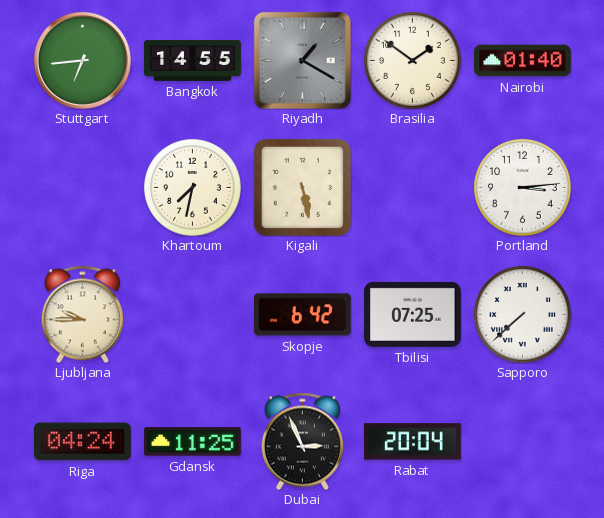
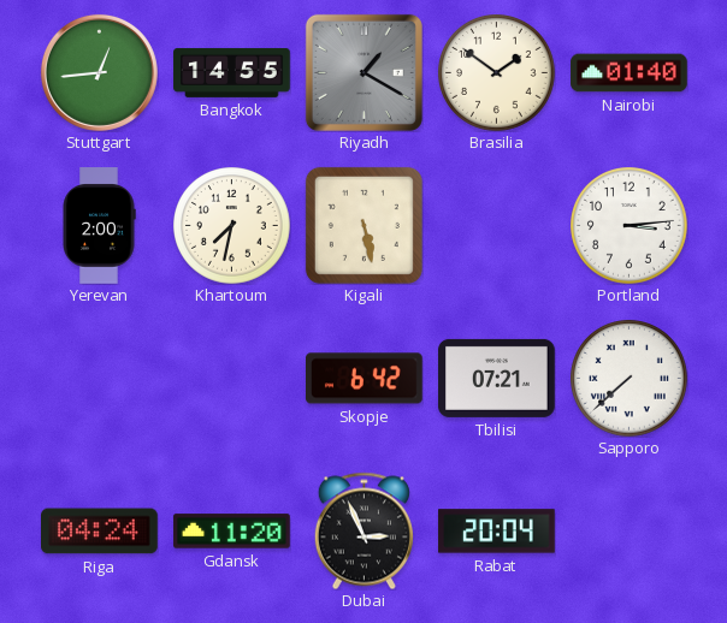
Stuttgart: 6:44 -> 12:44
Yerevan: none -> 2:00
Ljubljana: 9:45 -> none
Tbilisi: 07:25 -> 07:21
Gdansk: 11:25 -> 11:20
